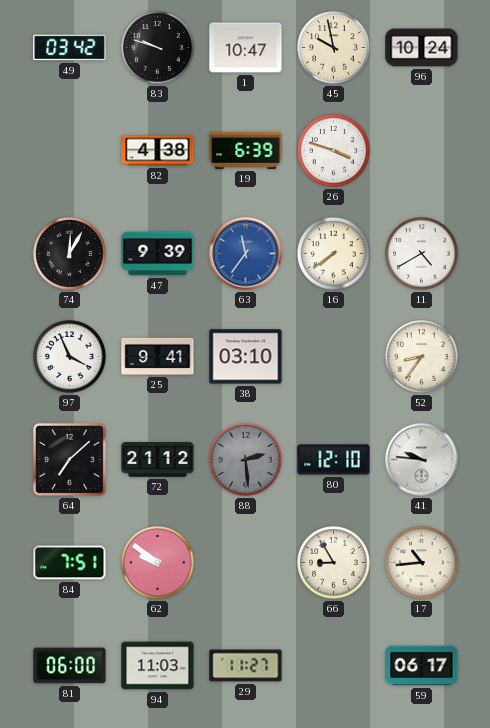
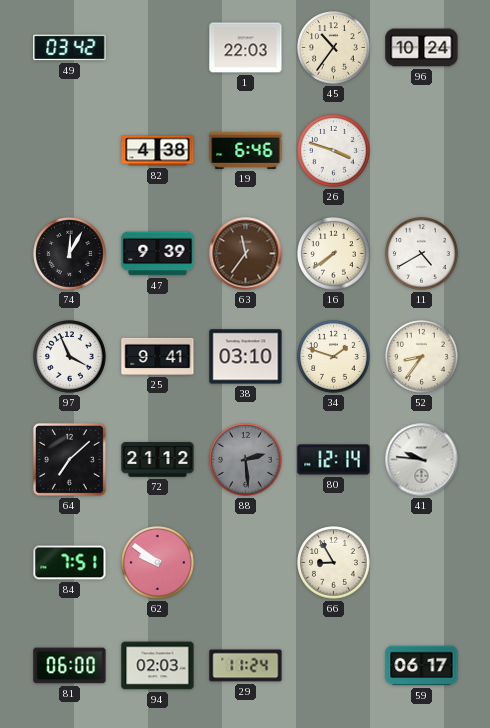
83: 9:48 -> none
1: 10:47 -> 22:03
45: 9:58 -> 10:36
19: 6:39 -> 6:46
63 dial: blue -> brown
34: none -> 1:48
80: 12:10 -> 12:14
17: 10:44 -> none
94: 11:03 -> 02:03
29: 11:27 -> 11:24
